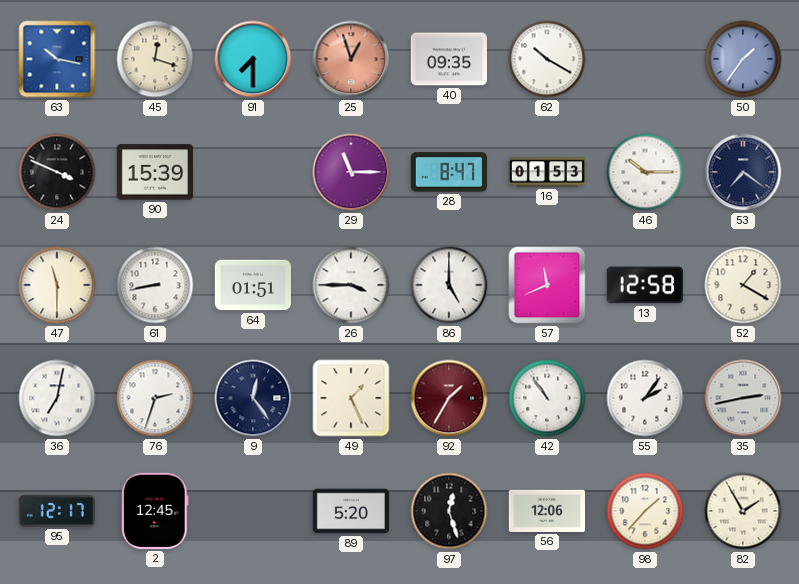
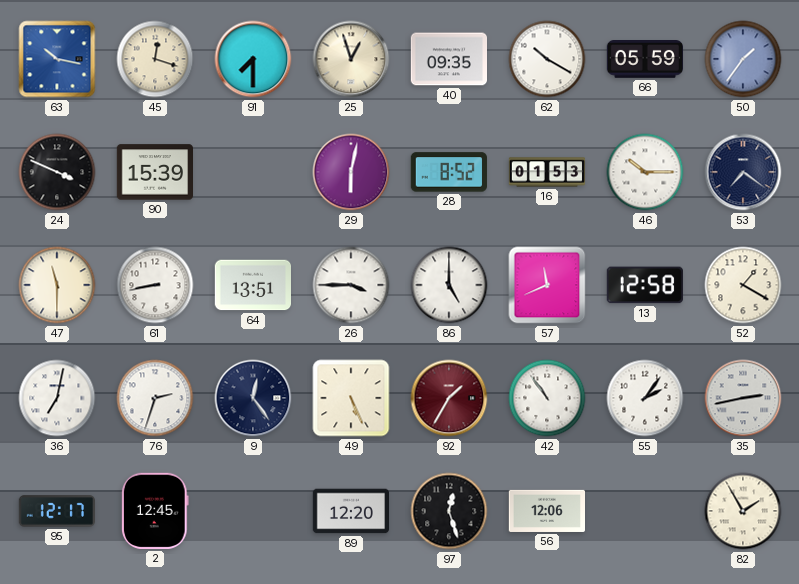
25 dial: salmon -> cream
66: none -> 05:59
29: 11:15 -> 6:02
28: 8:47 -> 8:52
64: 01:51 -> 13:51
49: 1:26 -> 5:26
89: 5:20 -> 12:20
98: 1:37 -> none
